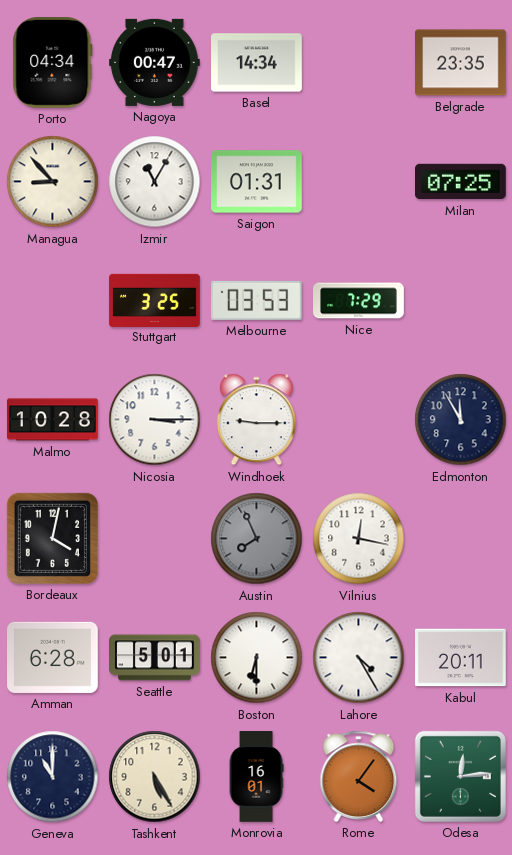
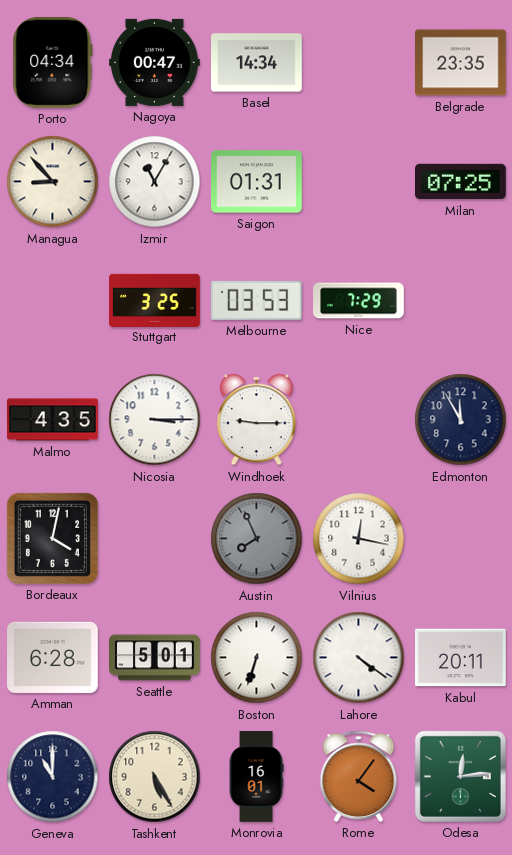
Malmo: 10:28 -> 4:35
Boston: 6:30 -> 6:33
Lahore: 4:25 -> 4:21
